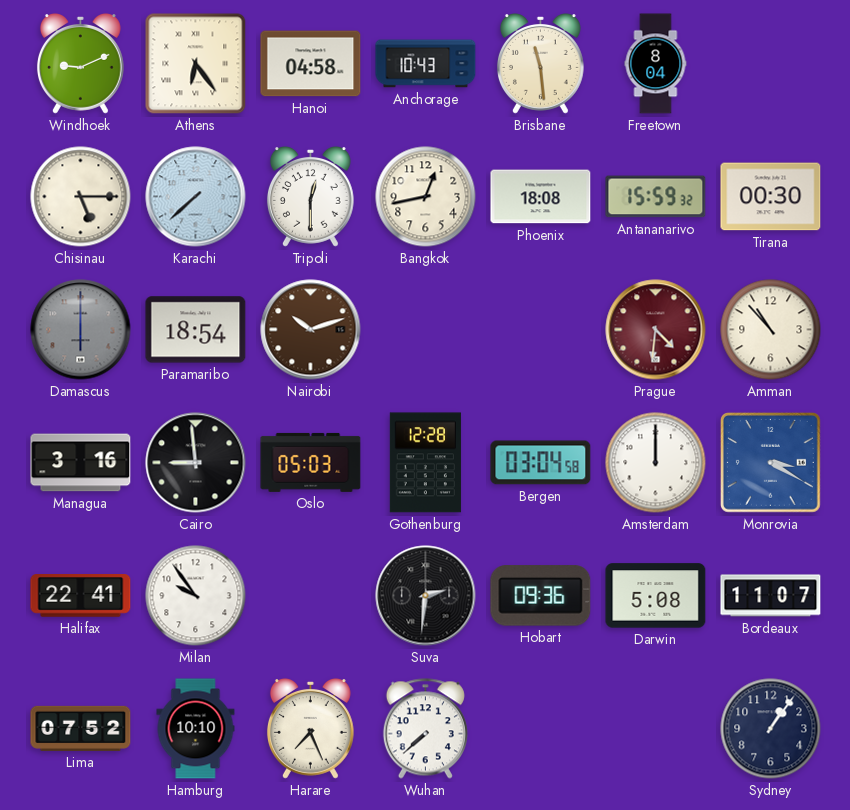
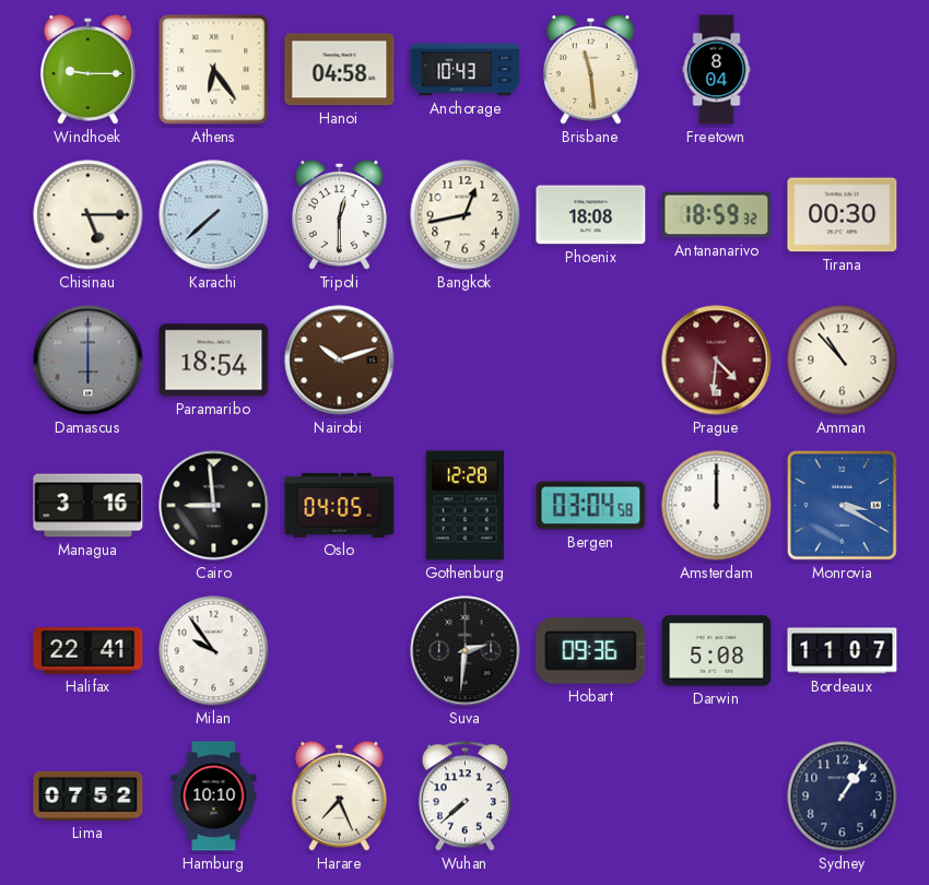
Windhoek: 9:11 -> 9:15
Antananarivo: 15:59 -> 18:59
Oslo: 05:03 -> 04:05
